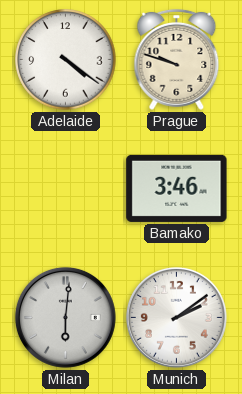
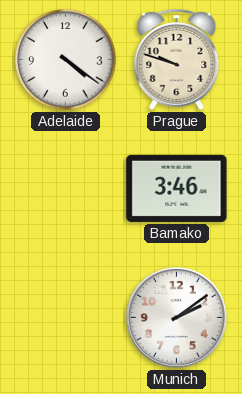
Milan: 6:01 -> none
